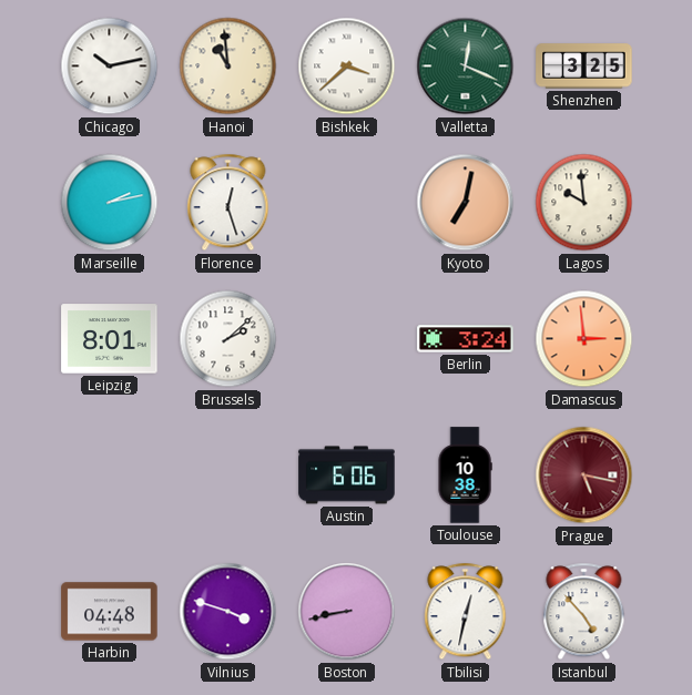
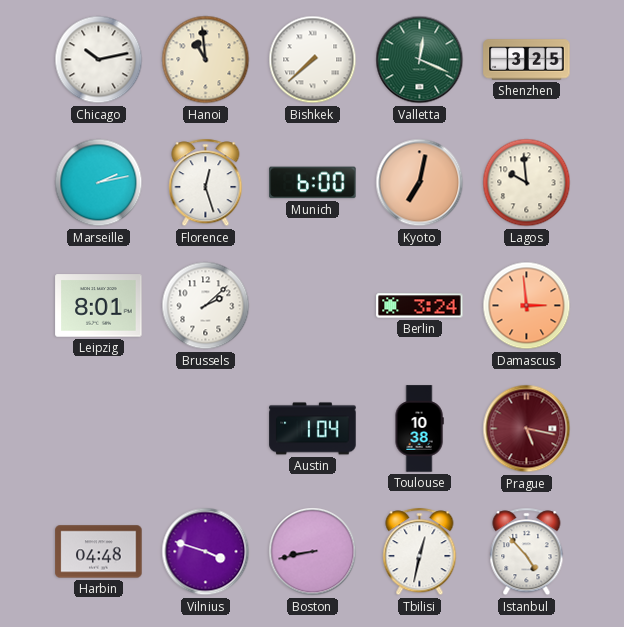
Bishkek: 3:38 -> 7:38
Munich: none -> 6:00
Austin: 6:06 -> 1:04
